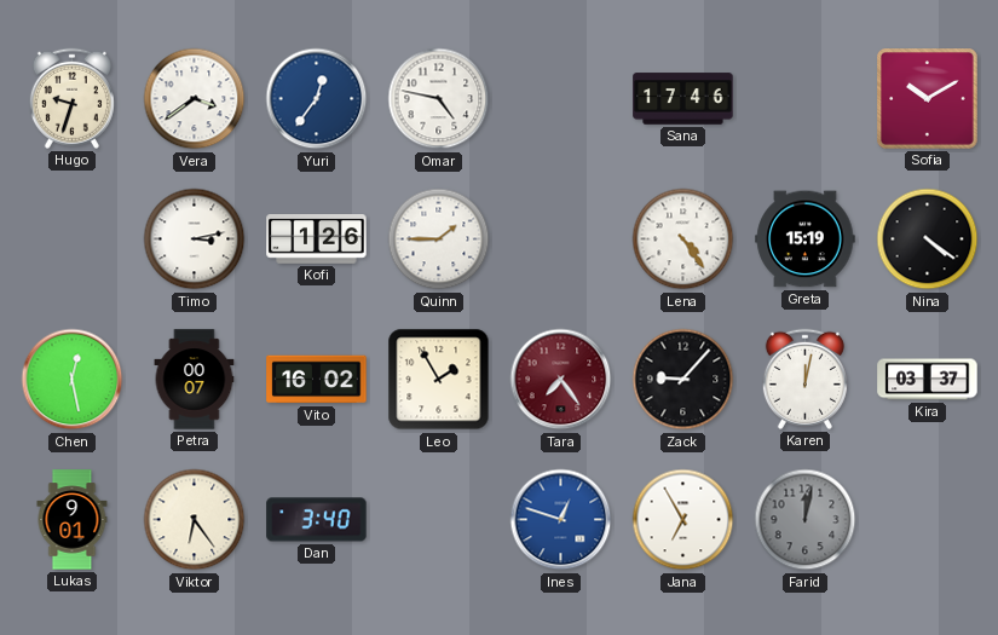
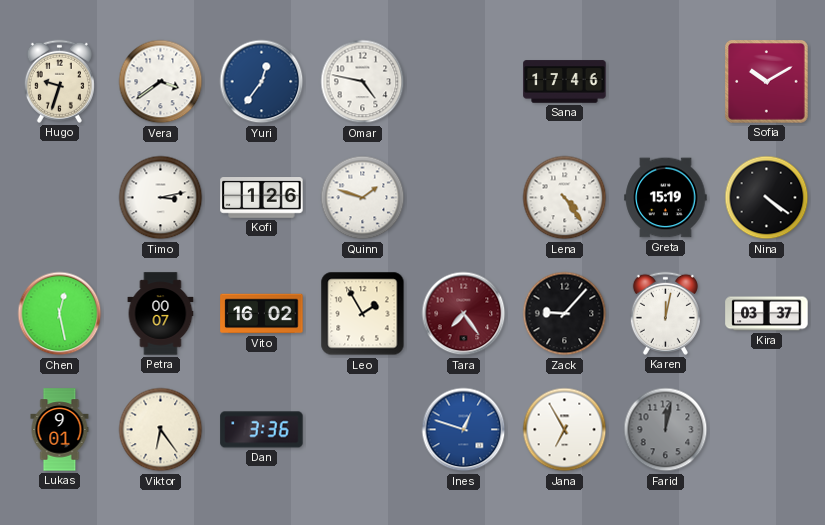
Quinn: 1:45 -> 1:48
Dan: 3:40 -> 3:36
